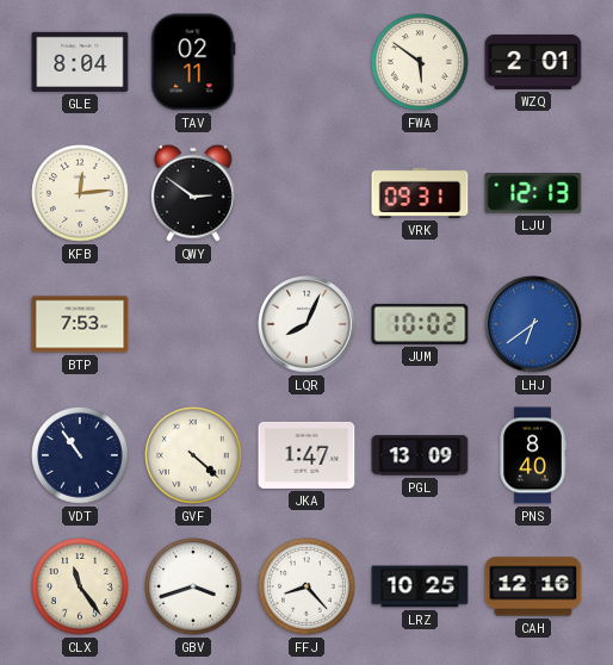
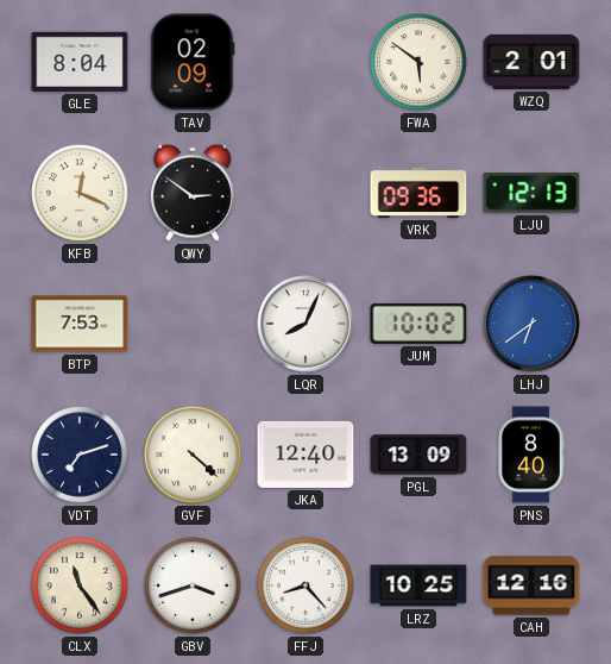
TAV: 02:11 -> 02:09
KFB: 12:14 -> 12:19
VRK: 09:31 -> 09:36
VDT: 10:54 -> 7:12
JKA: 1:47 -> 12:40
